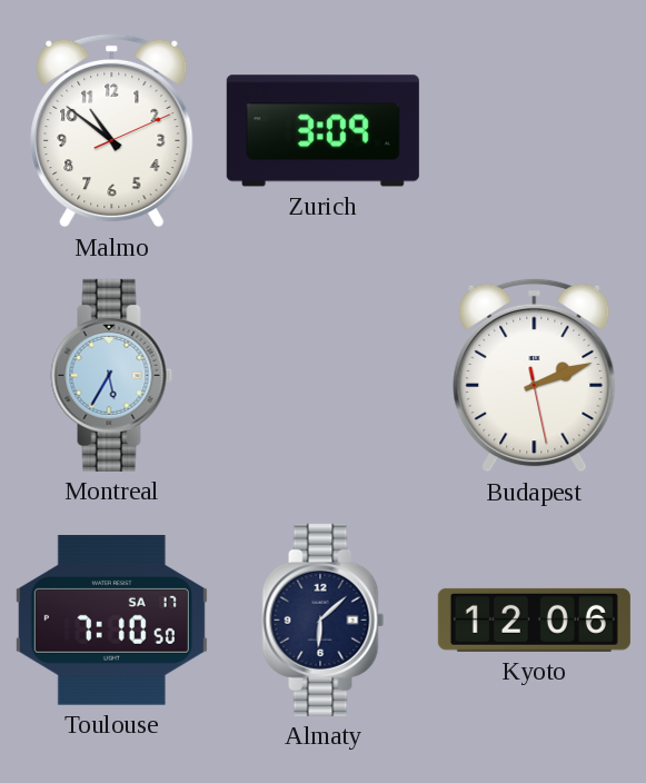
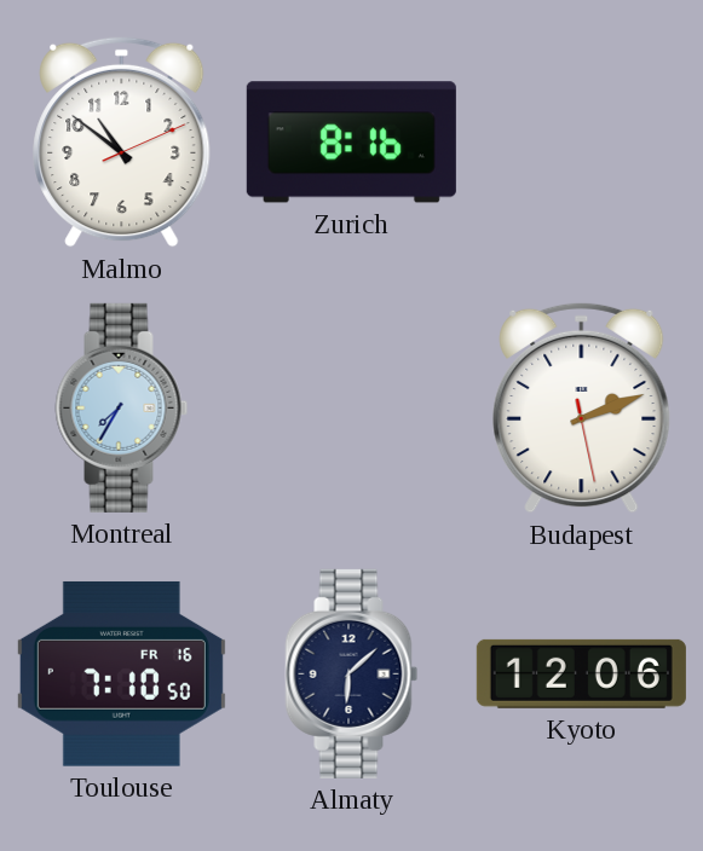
Zurich: 3:09 -> 8:16
Montreal: 5:35 -> 7:35
Toulouse date: SA 17 -> FR 16
